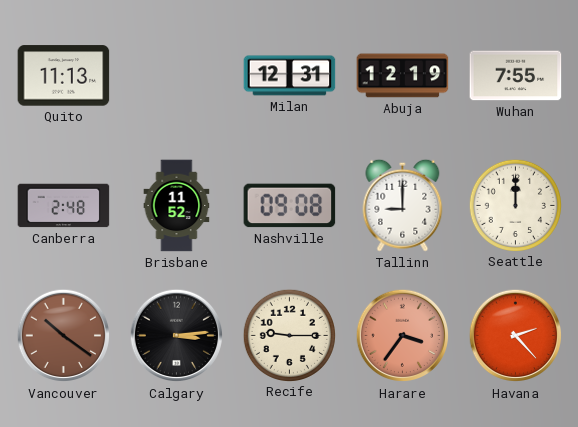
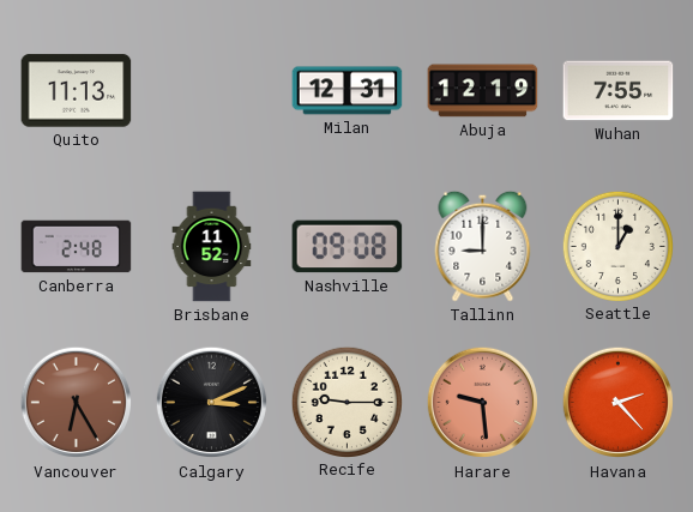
Seattle: 12:00 -> 1:00
Vancouver: 10:21 -> 6:25
Calgary: 3:14 -> 3:11
Harare: 3:36 -> 9:29
